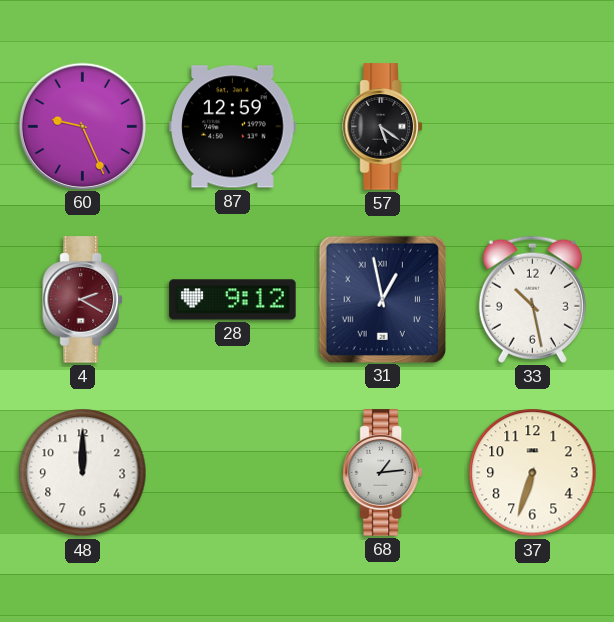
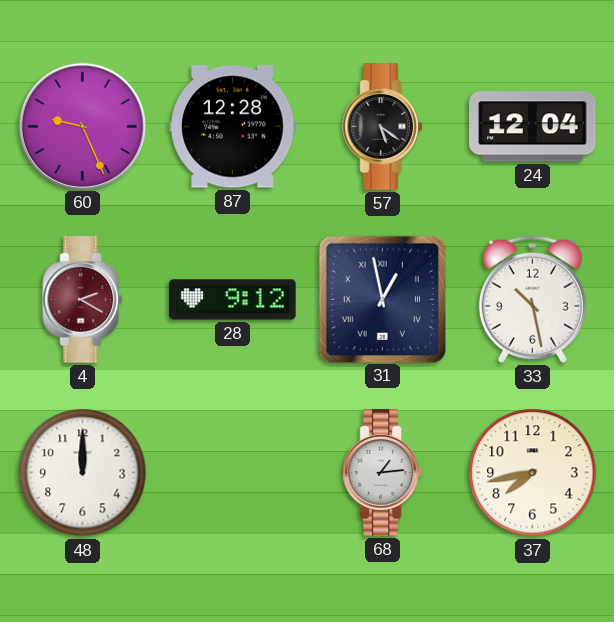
87: 12:59 -> 12:28
24: none -> 12:04
37: 6:33 -> 7:43
